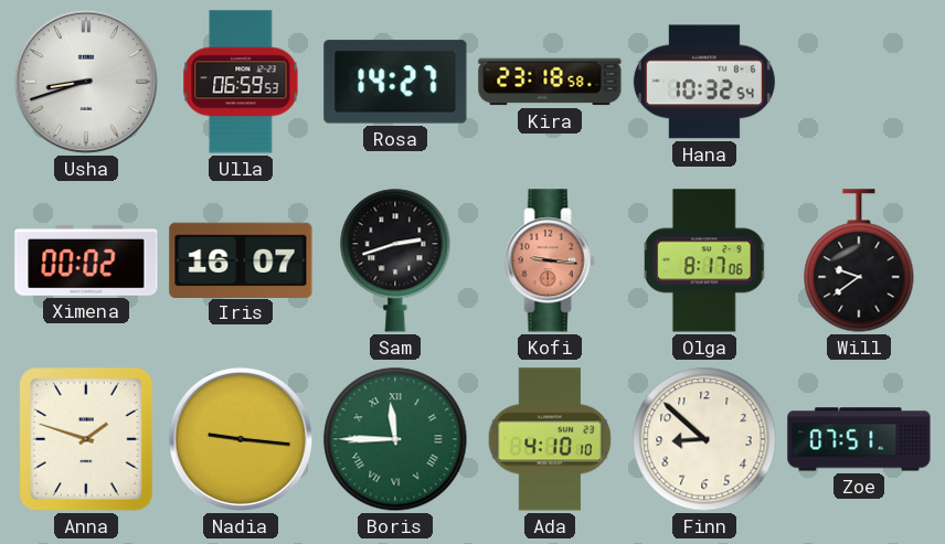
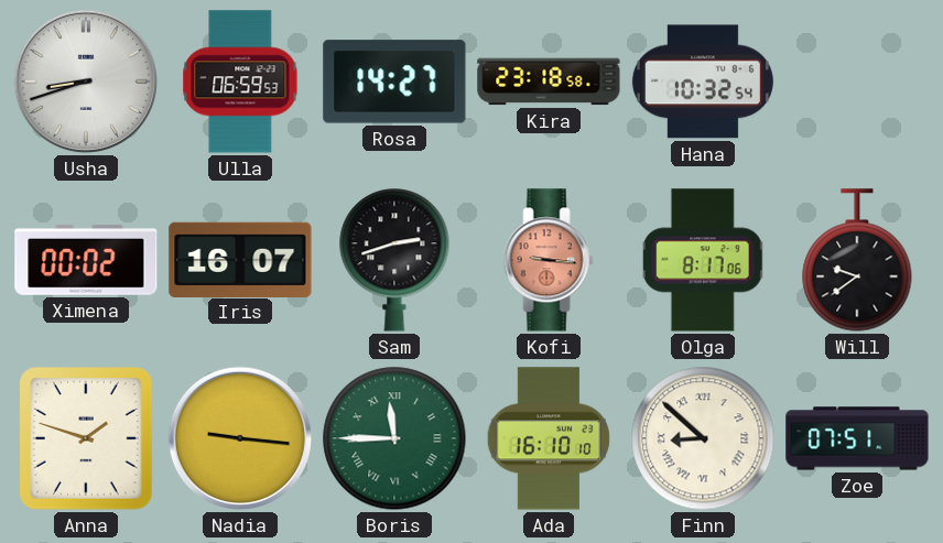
Ada: 4:10 -> 16:10
Finn numerals: Arabic -> Roman
